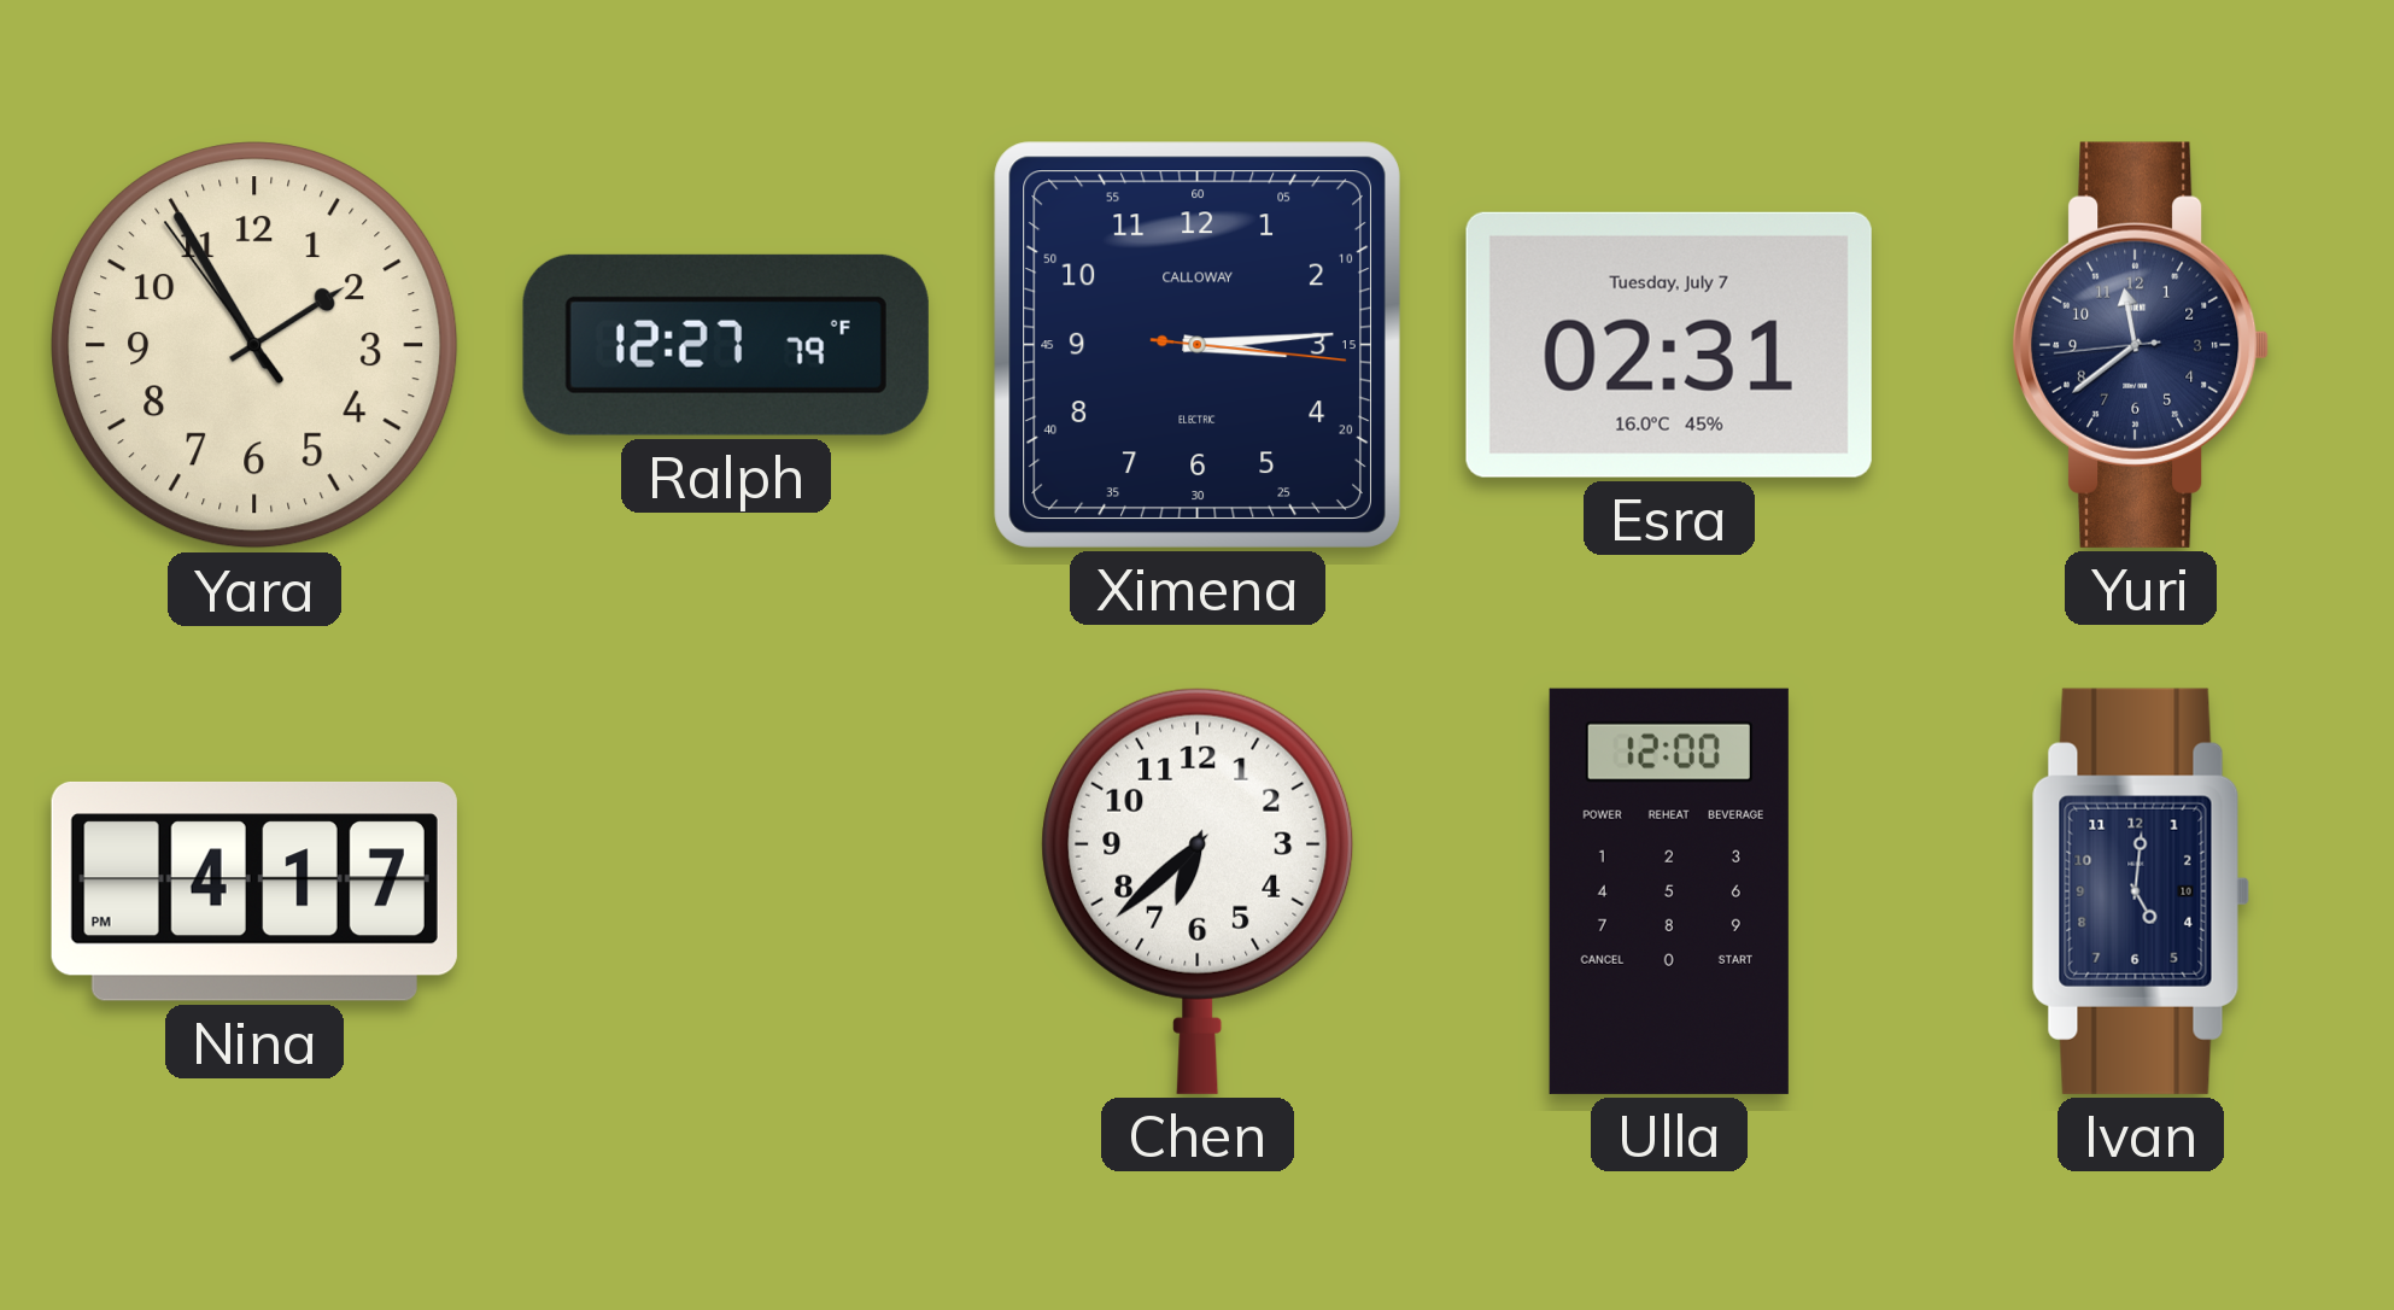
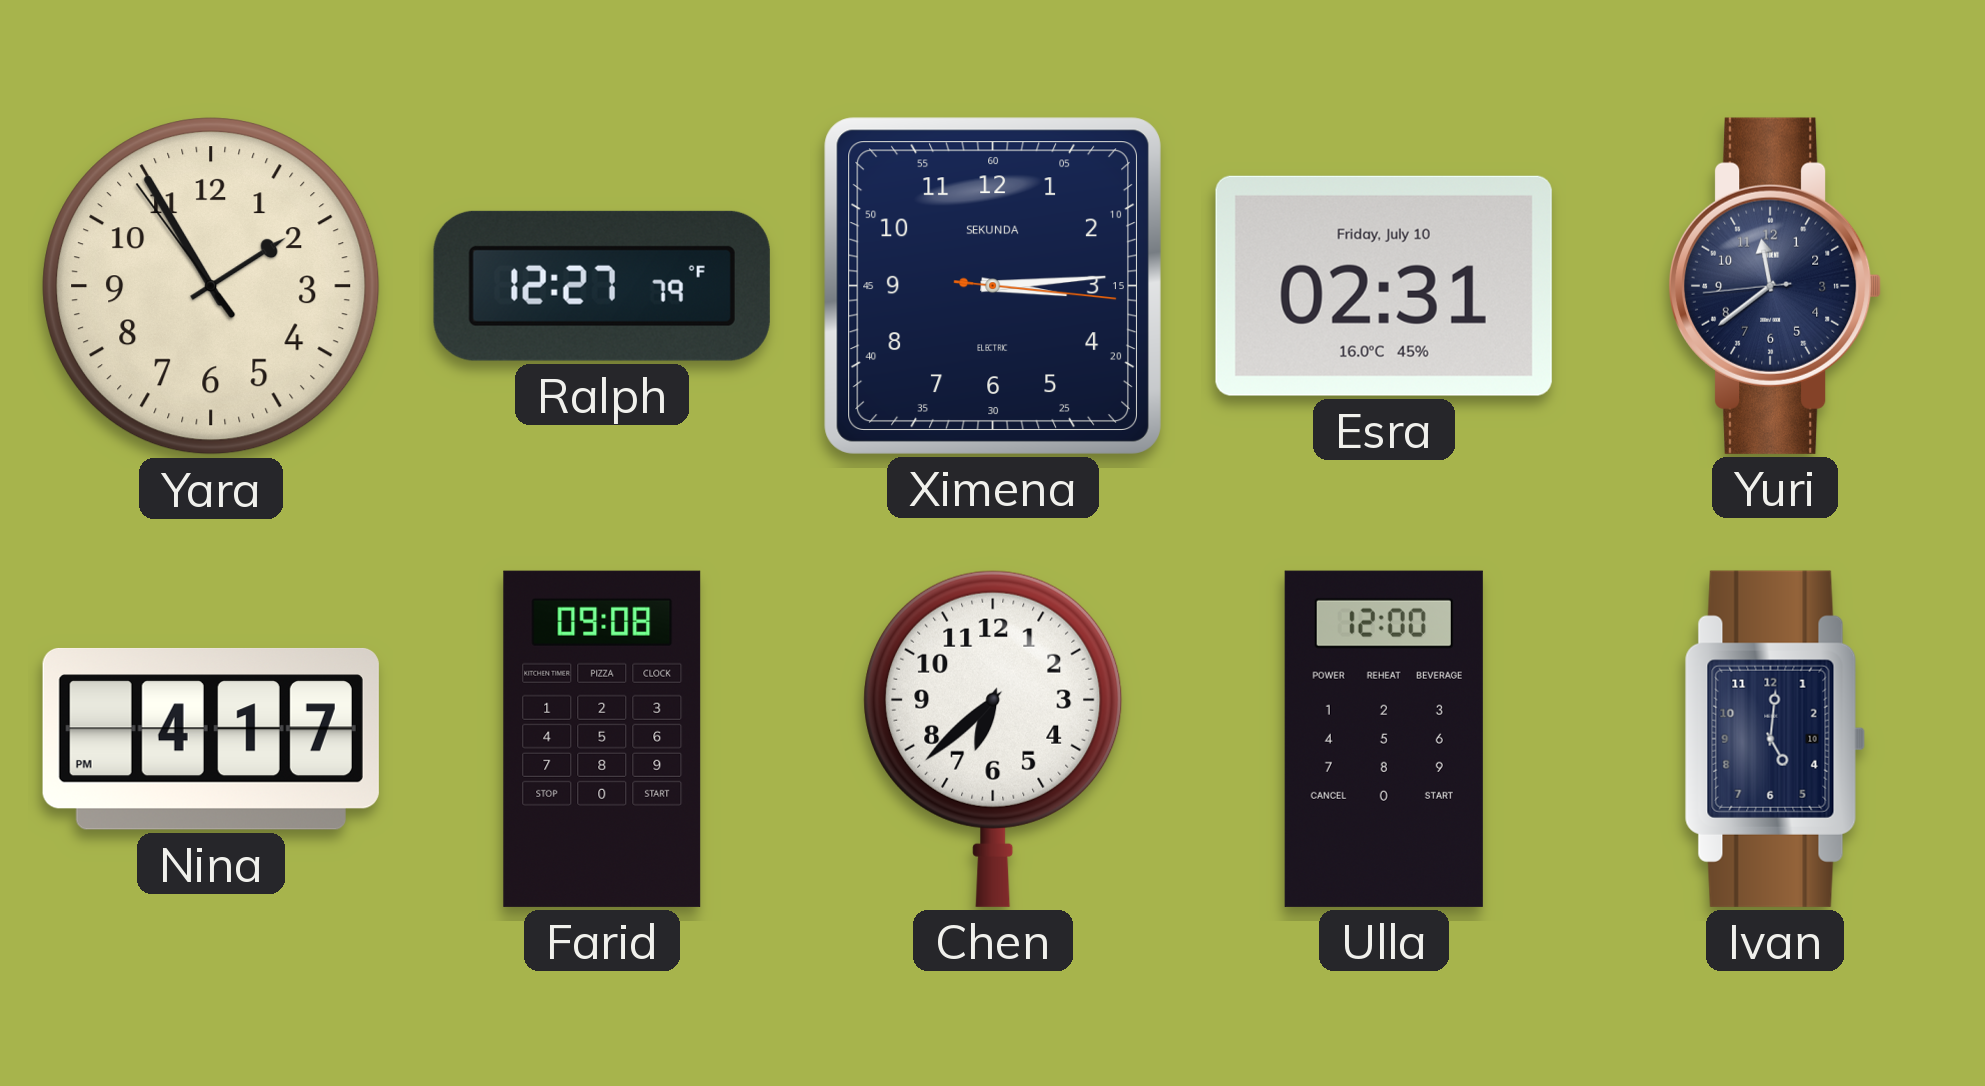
Ximena brand: CALLOWAY -> SEKUNDA
Esra date: Tuesday, July 7 -> Friday, July 10
Farid: none -> 09:08
